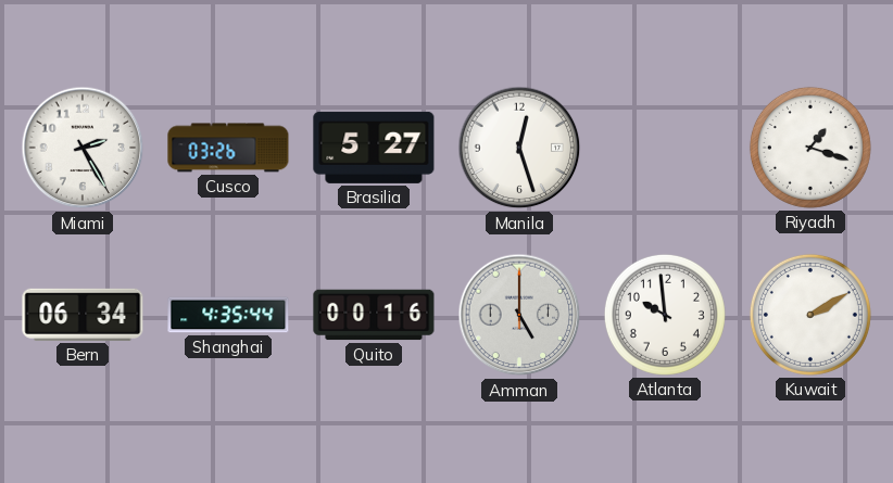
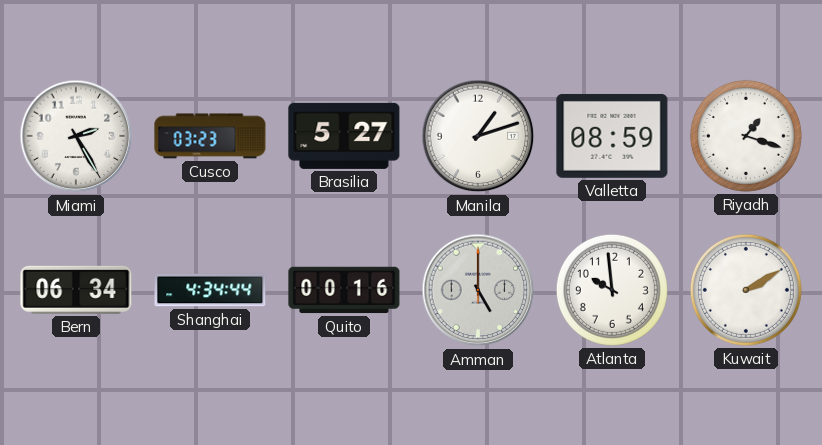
Cusco: 03:26 -> 03:23
Manila: 12:27 -> 1:12
Valletta: none -> 08:59
Shanghai: 4:35 -> 4:34
